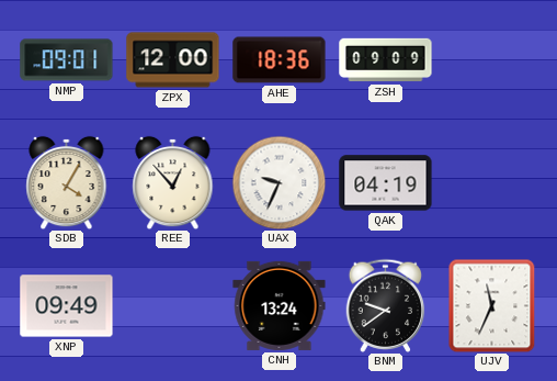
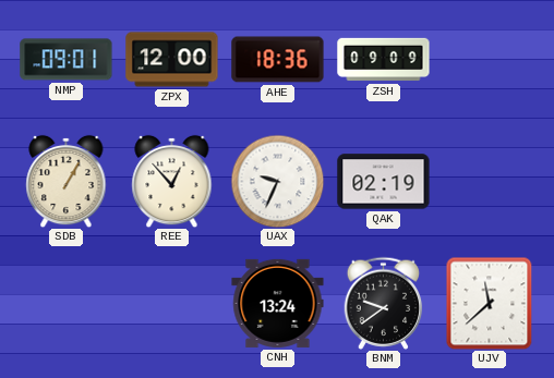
SDB: 4:05 -> 1:05
QAK: 04:19 -> 02:19
XNP: 09:49 -> none
UJV: 11:34 -> 11:38
